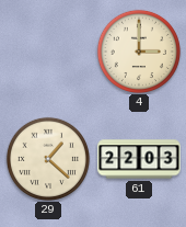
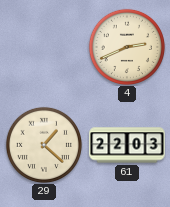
4: 3:00 -> 2:41
